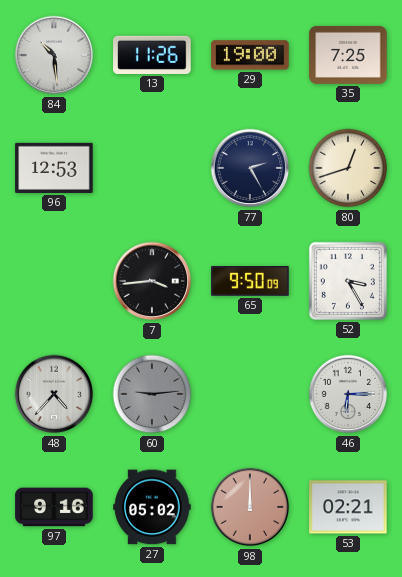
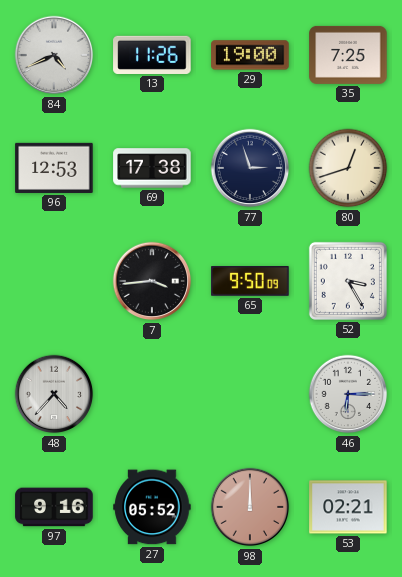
84: 10:29 -> 4:41
69: none -> 17:38
77: 2:25 -> 2:57
60: 9:14 -> none
27: 05:02 -> 05:52
